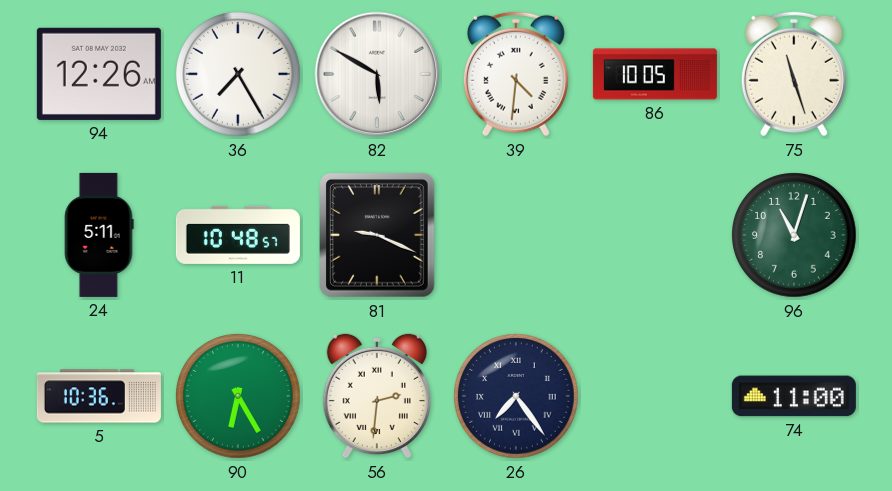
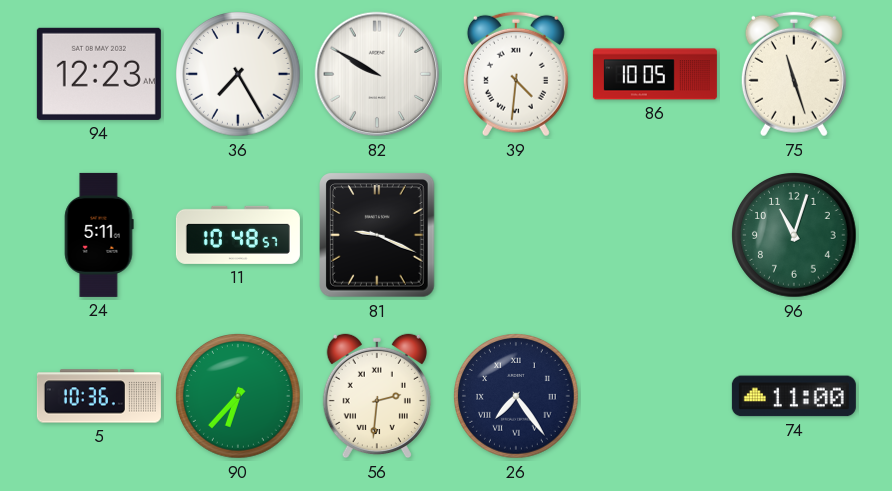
94: 12:26 -> 12:23
82: 5:50 -> 9:50
90: 6:25 -> 6:37
